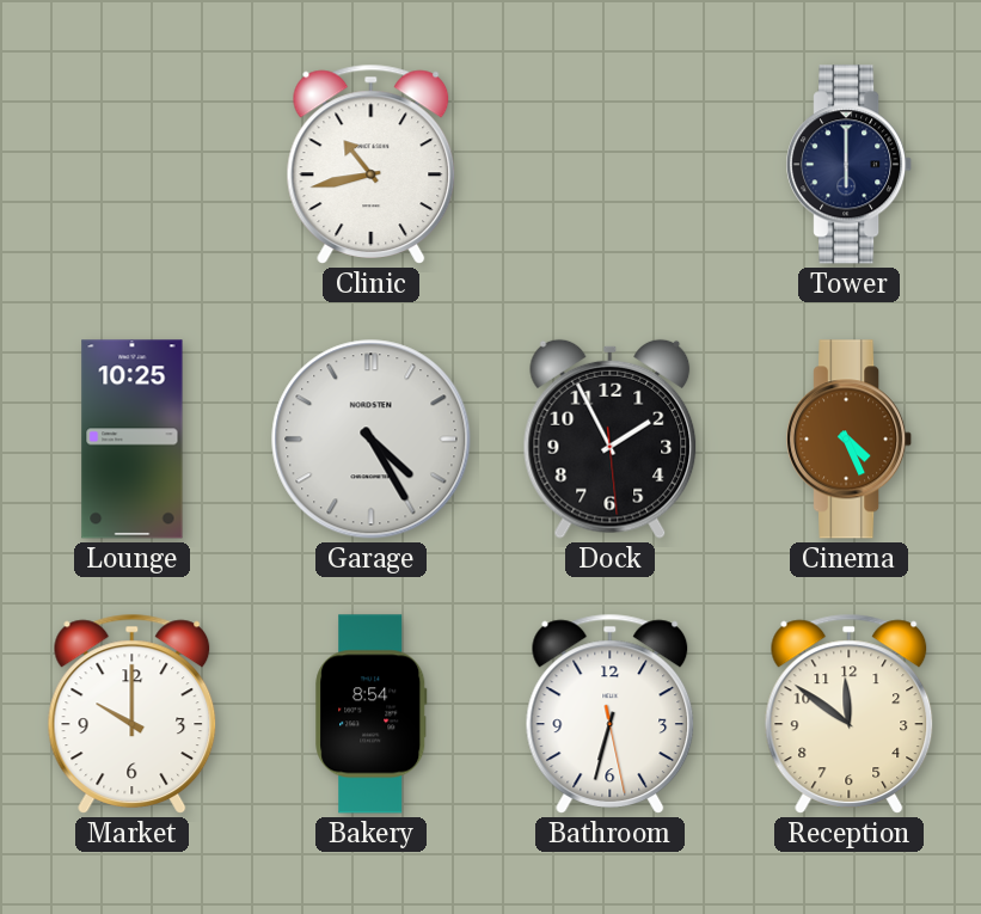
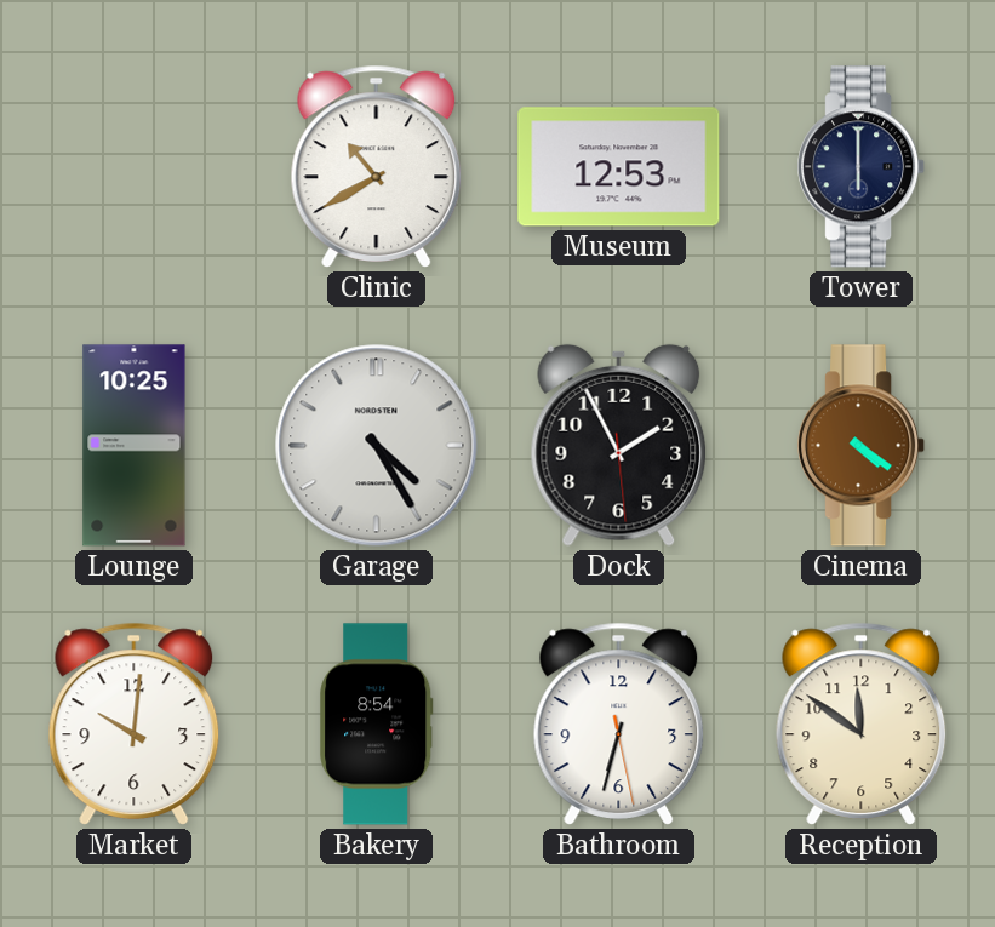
Clinic: 10:43 -> 10:40
Museum: none -> 12:53
Cinema: 4:26 -> 4:21
Market: 10:00 -> 10:01
